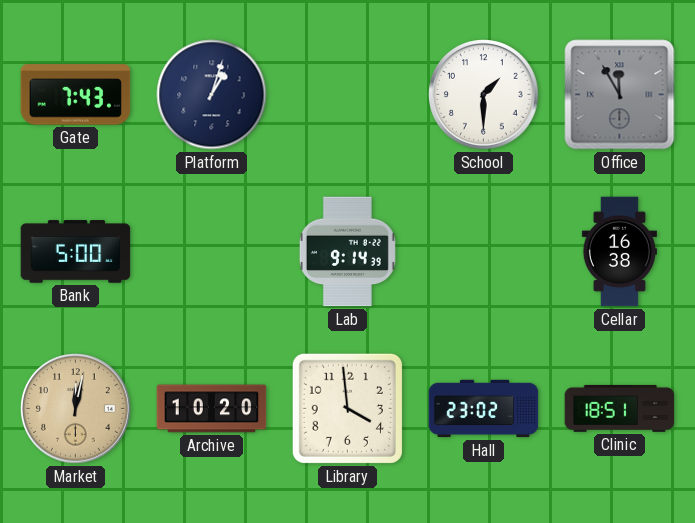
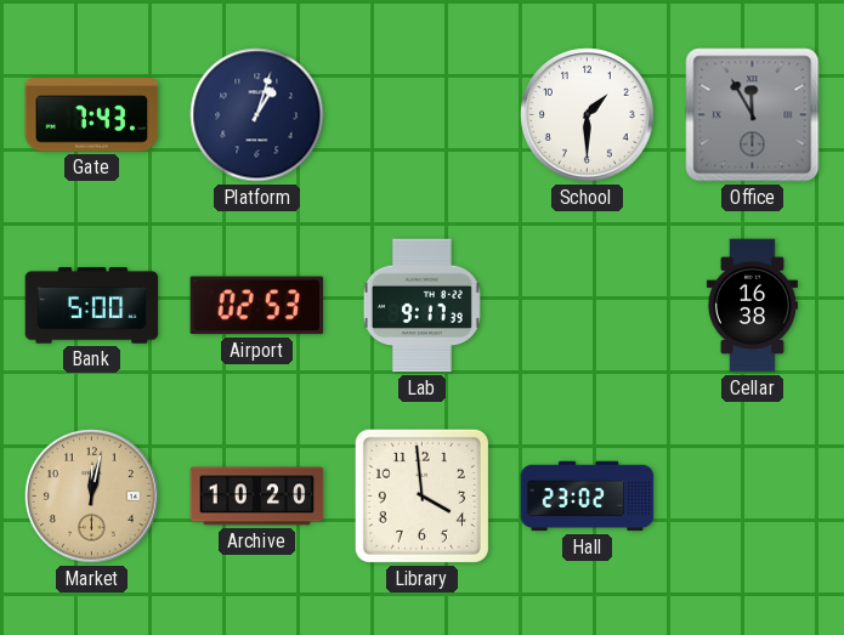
Airport: none -> 02:53
Lab: 9:14 -> 9:17
Clinic: 18:51 -> none
